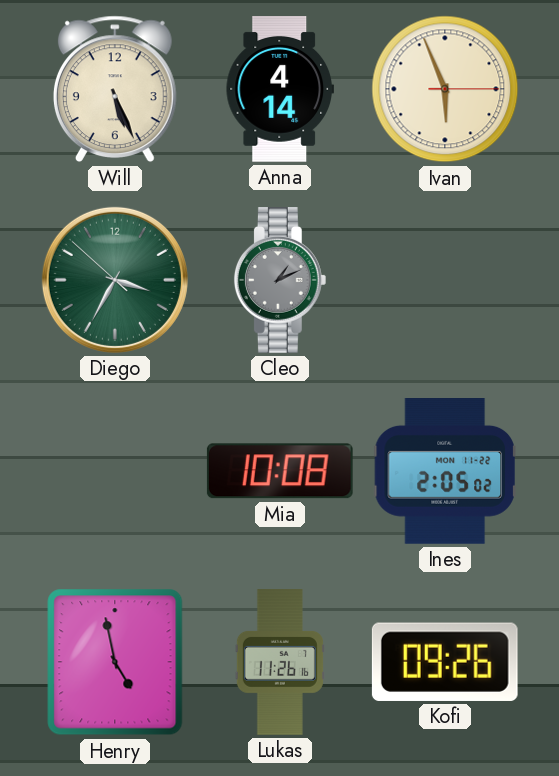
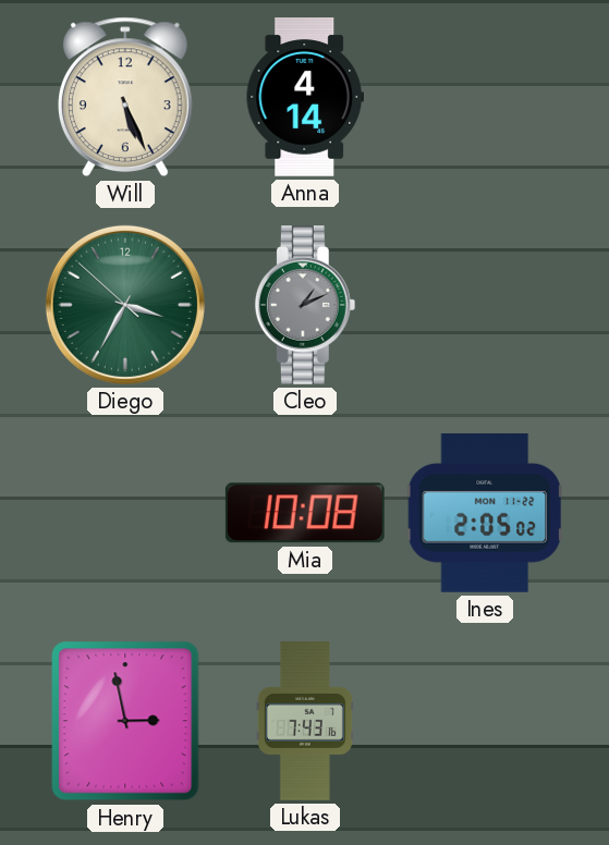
Ivan: 5:56 -> none
Henry: 4:58 -> 2:58
Lukas: 11:26 -> 7:43
Kofi: 09:26 -> none
